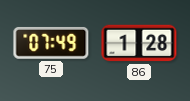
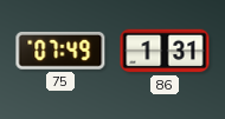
86: 1:28 -> 1:31
